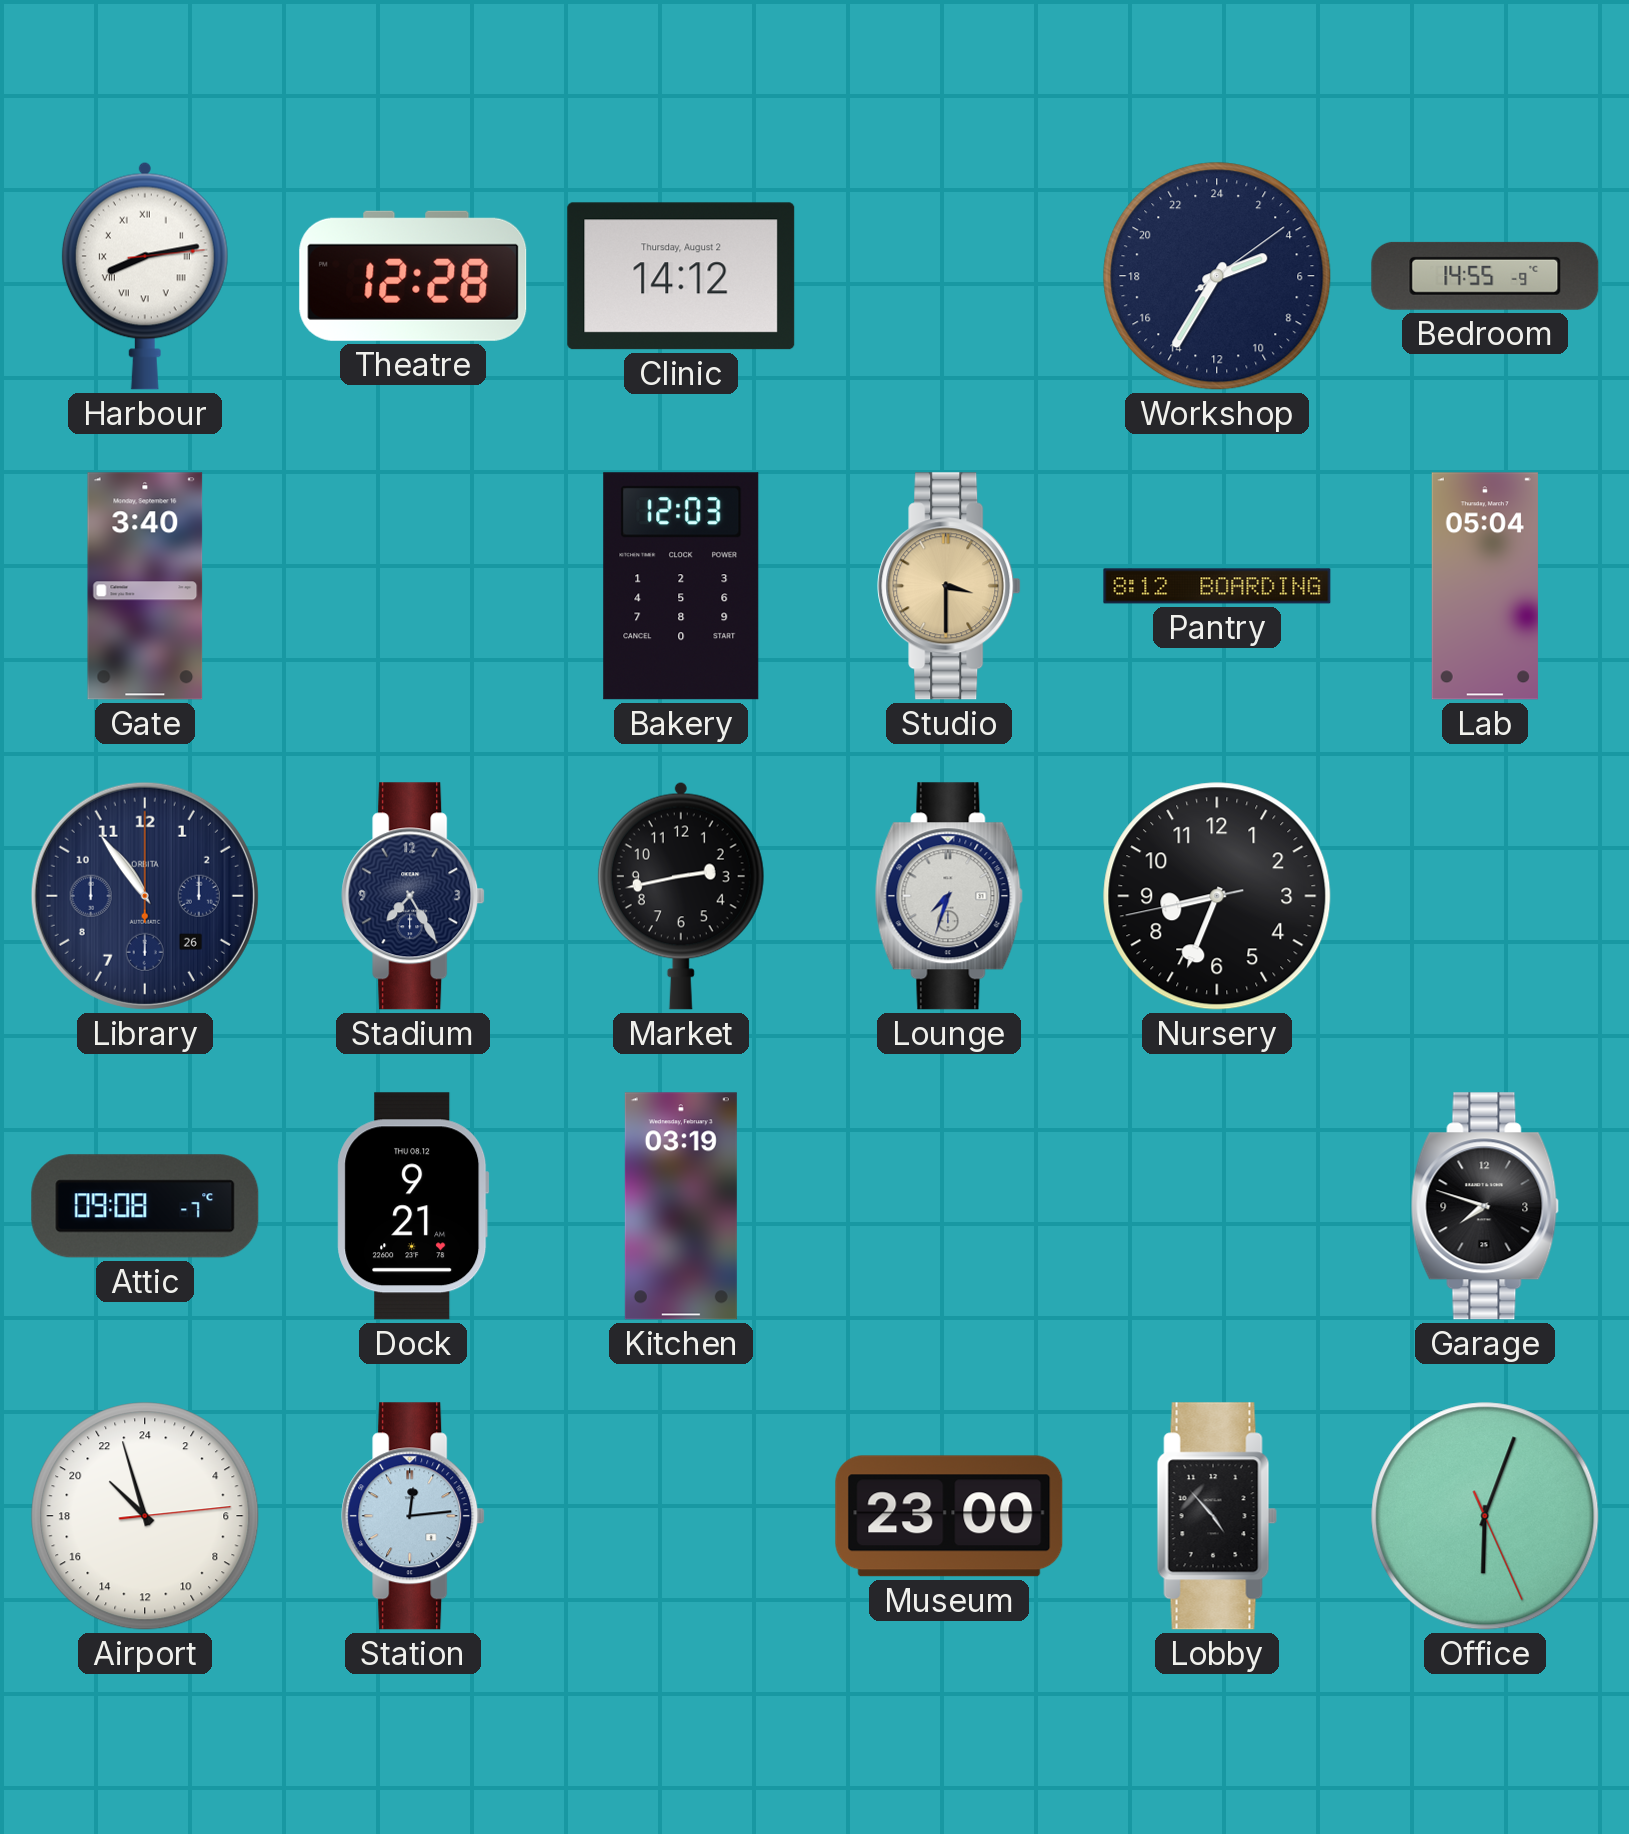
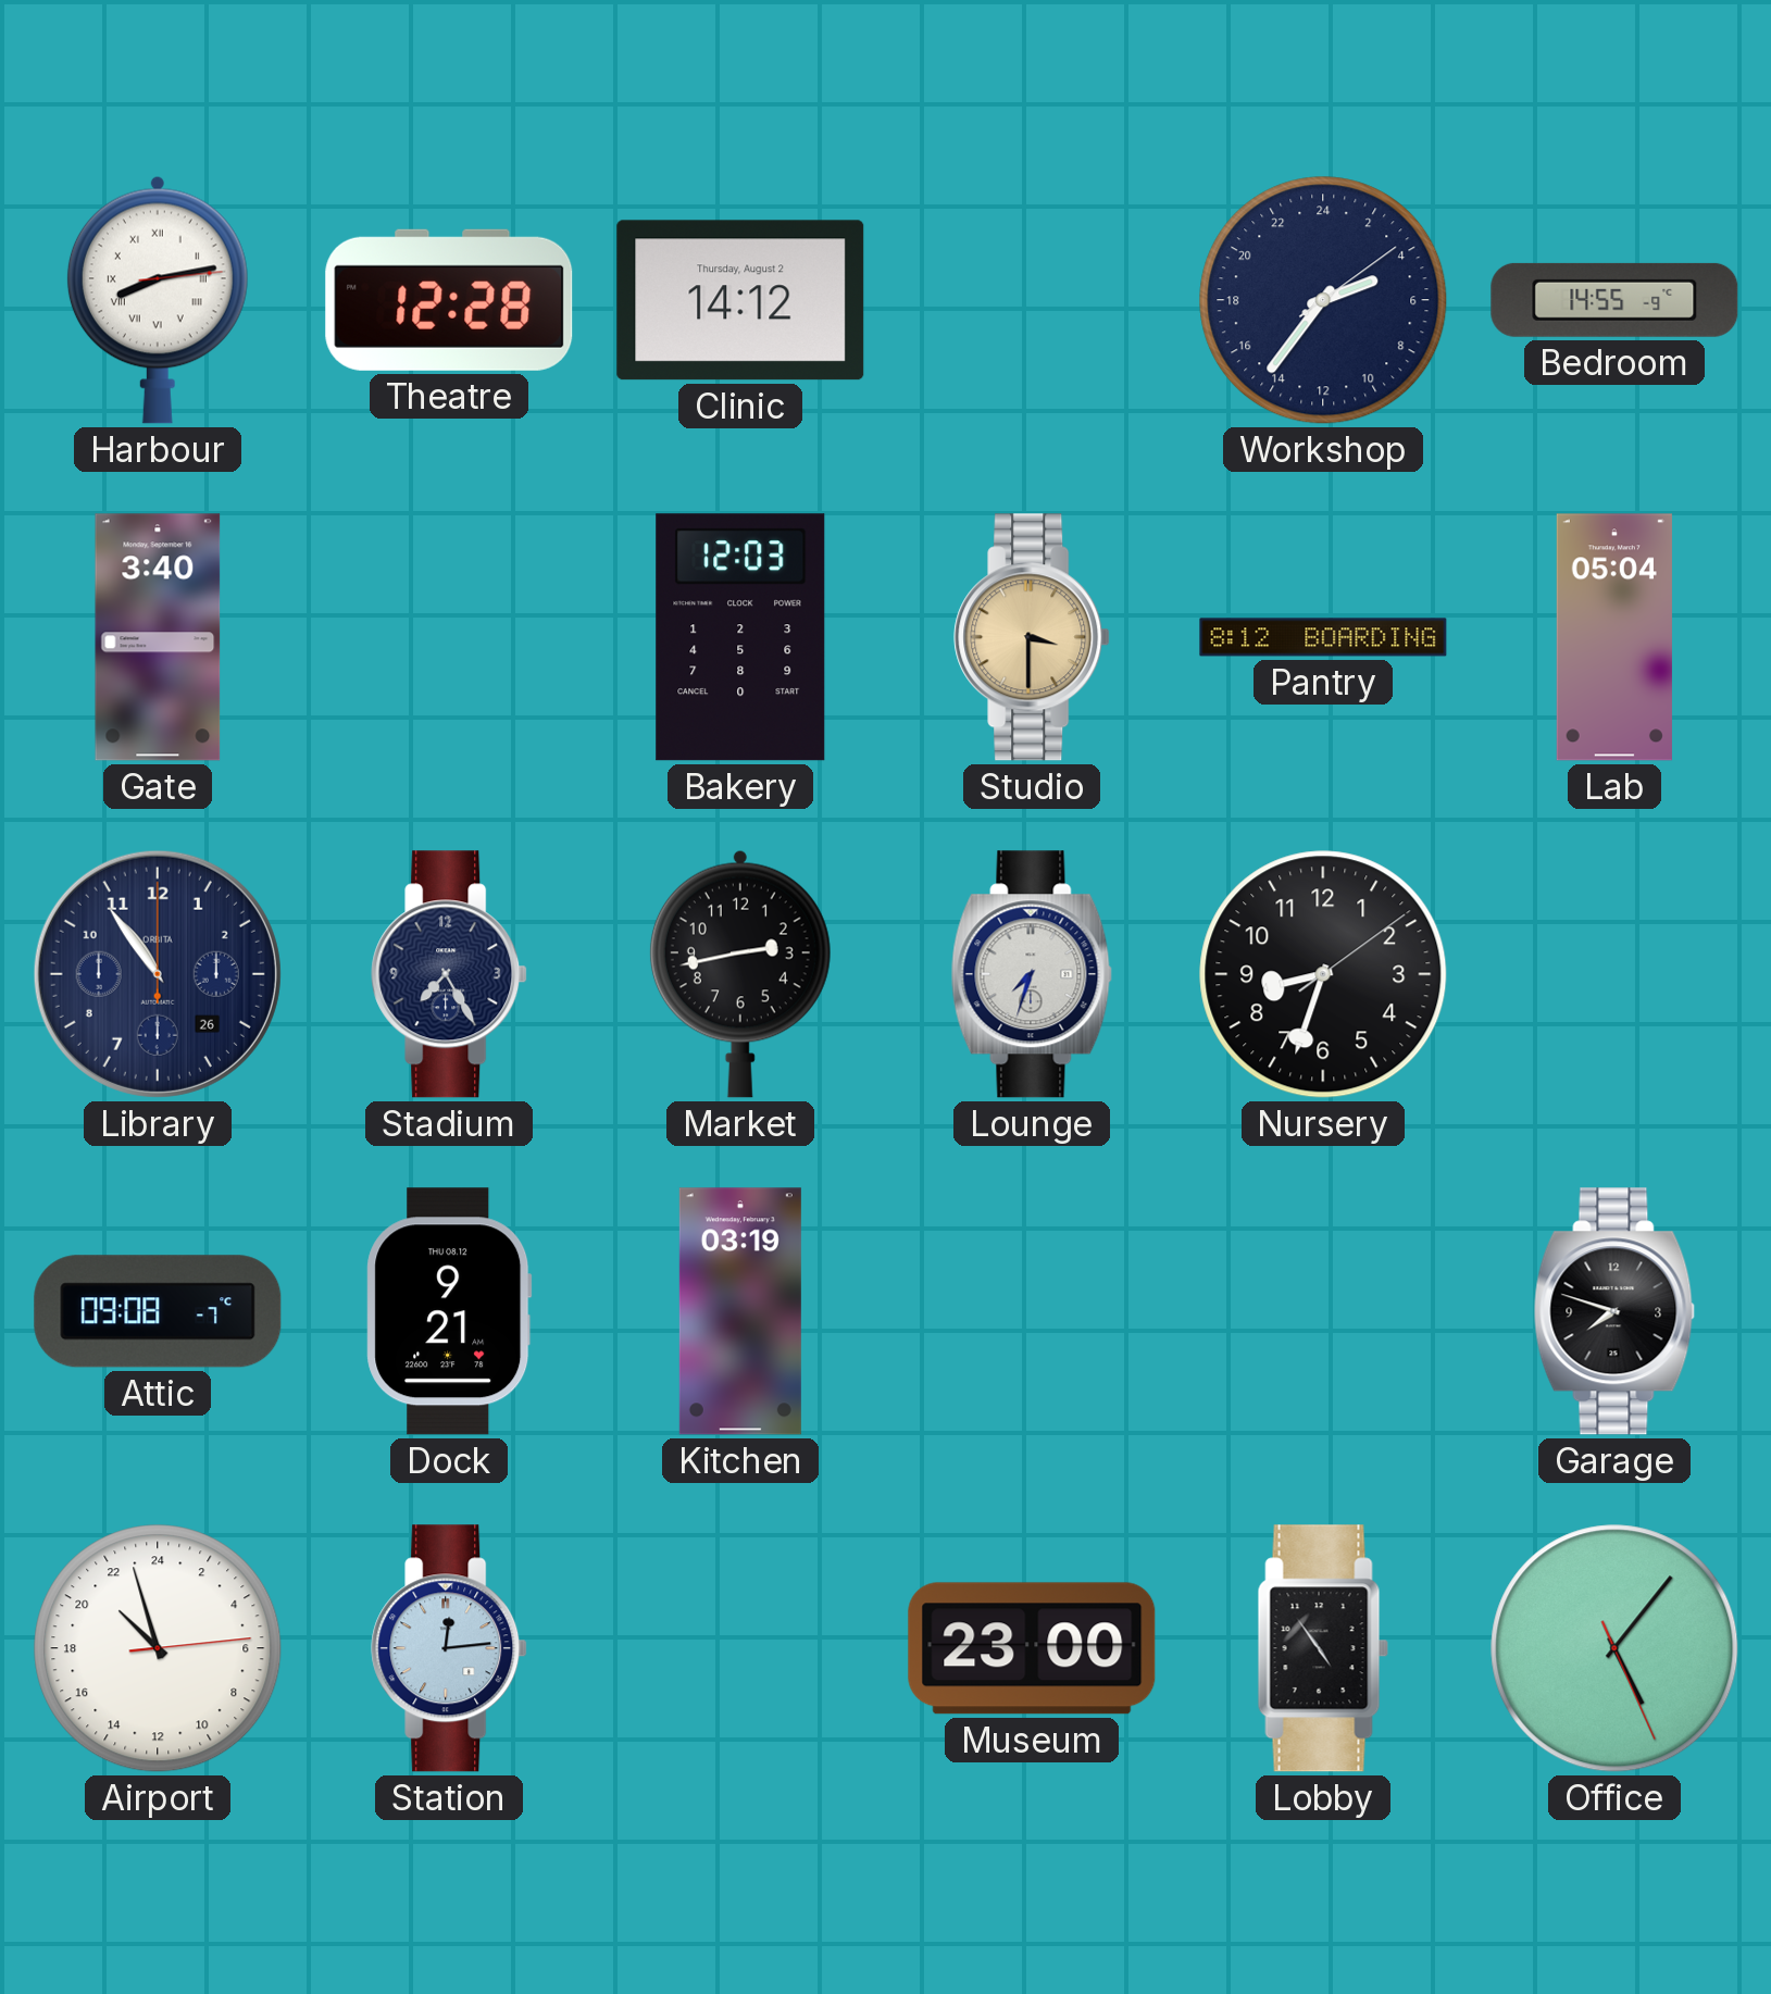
Workshop: 4:35 -> 4:36
Nursery: 8:33:43 -> 8:33:09
Lobby: 4:53 -> 4:54
Office: 6:03 -> 5:06
